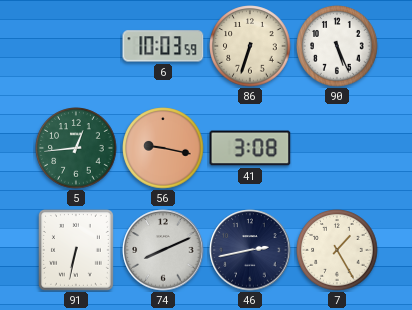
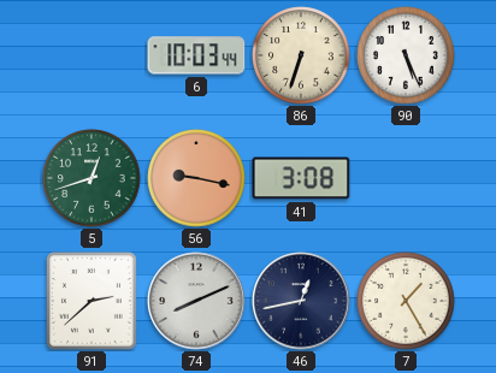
6: 10:03:59 -> 10:03:44
5: 12:44 -> 12:42
91: 6:32 -> 2:38
46: 2:43 -> 12:43
